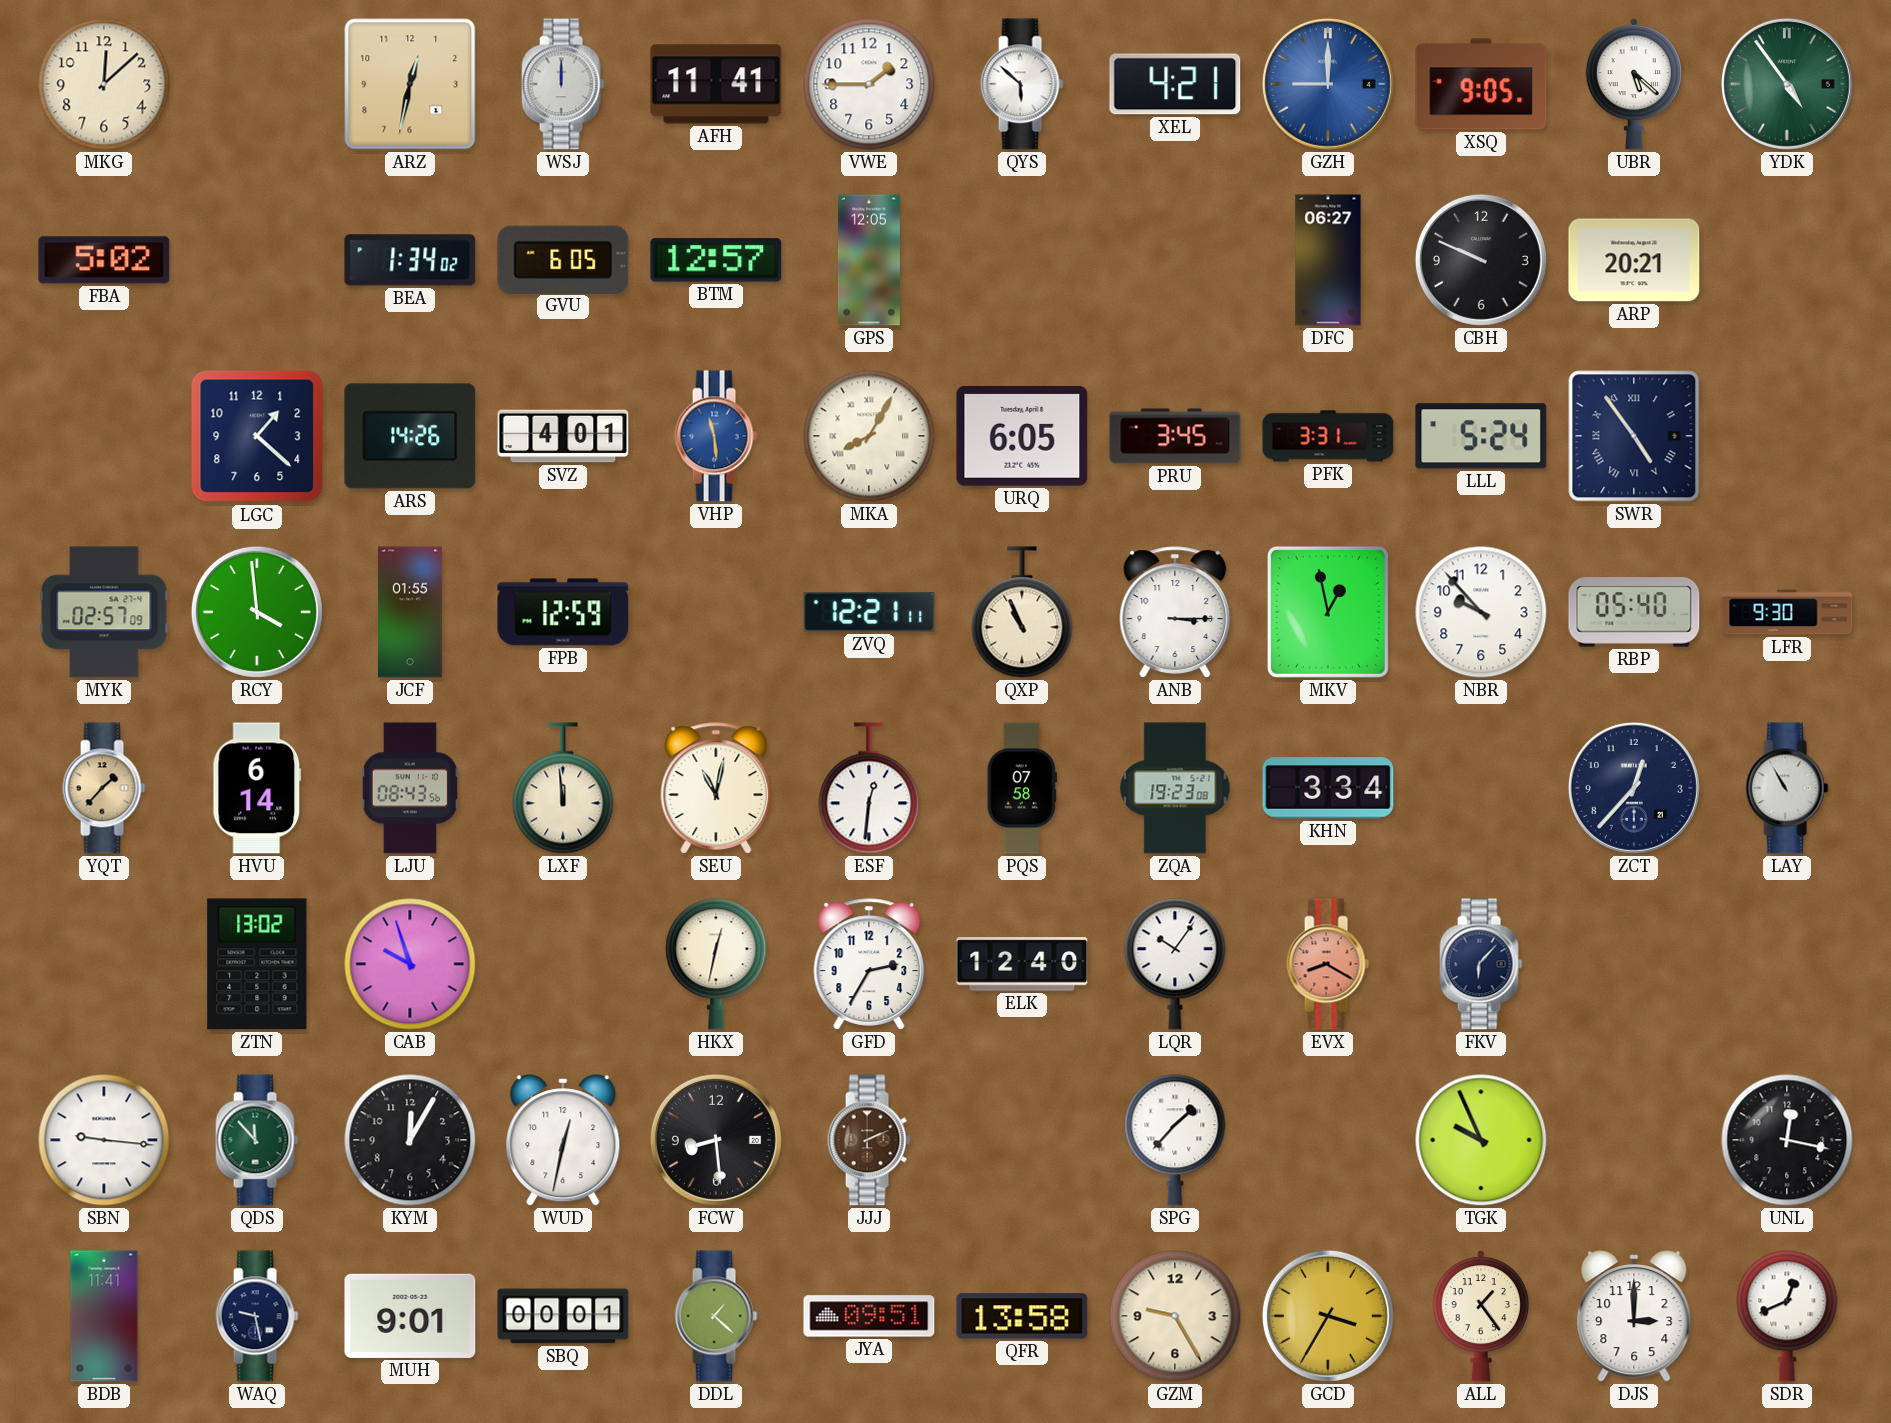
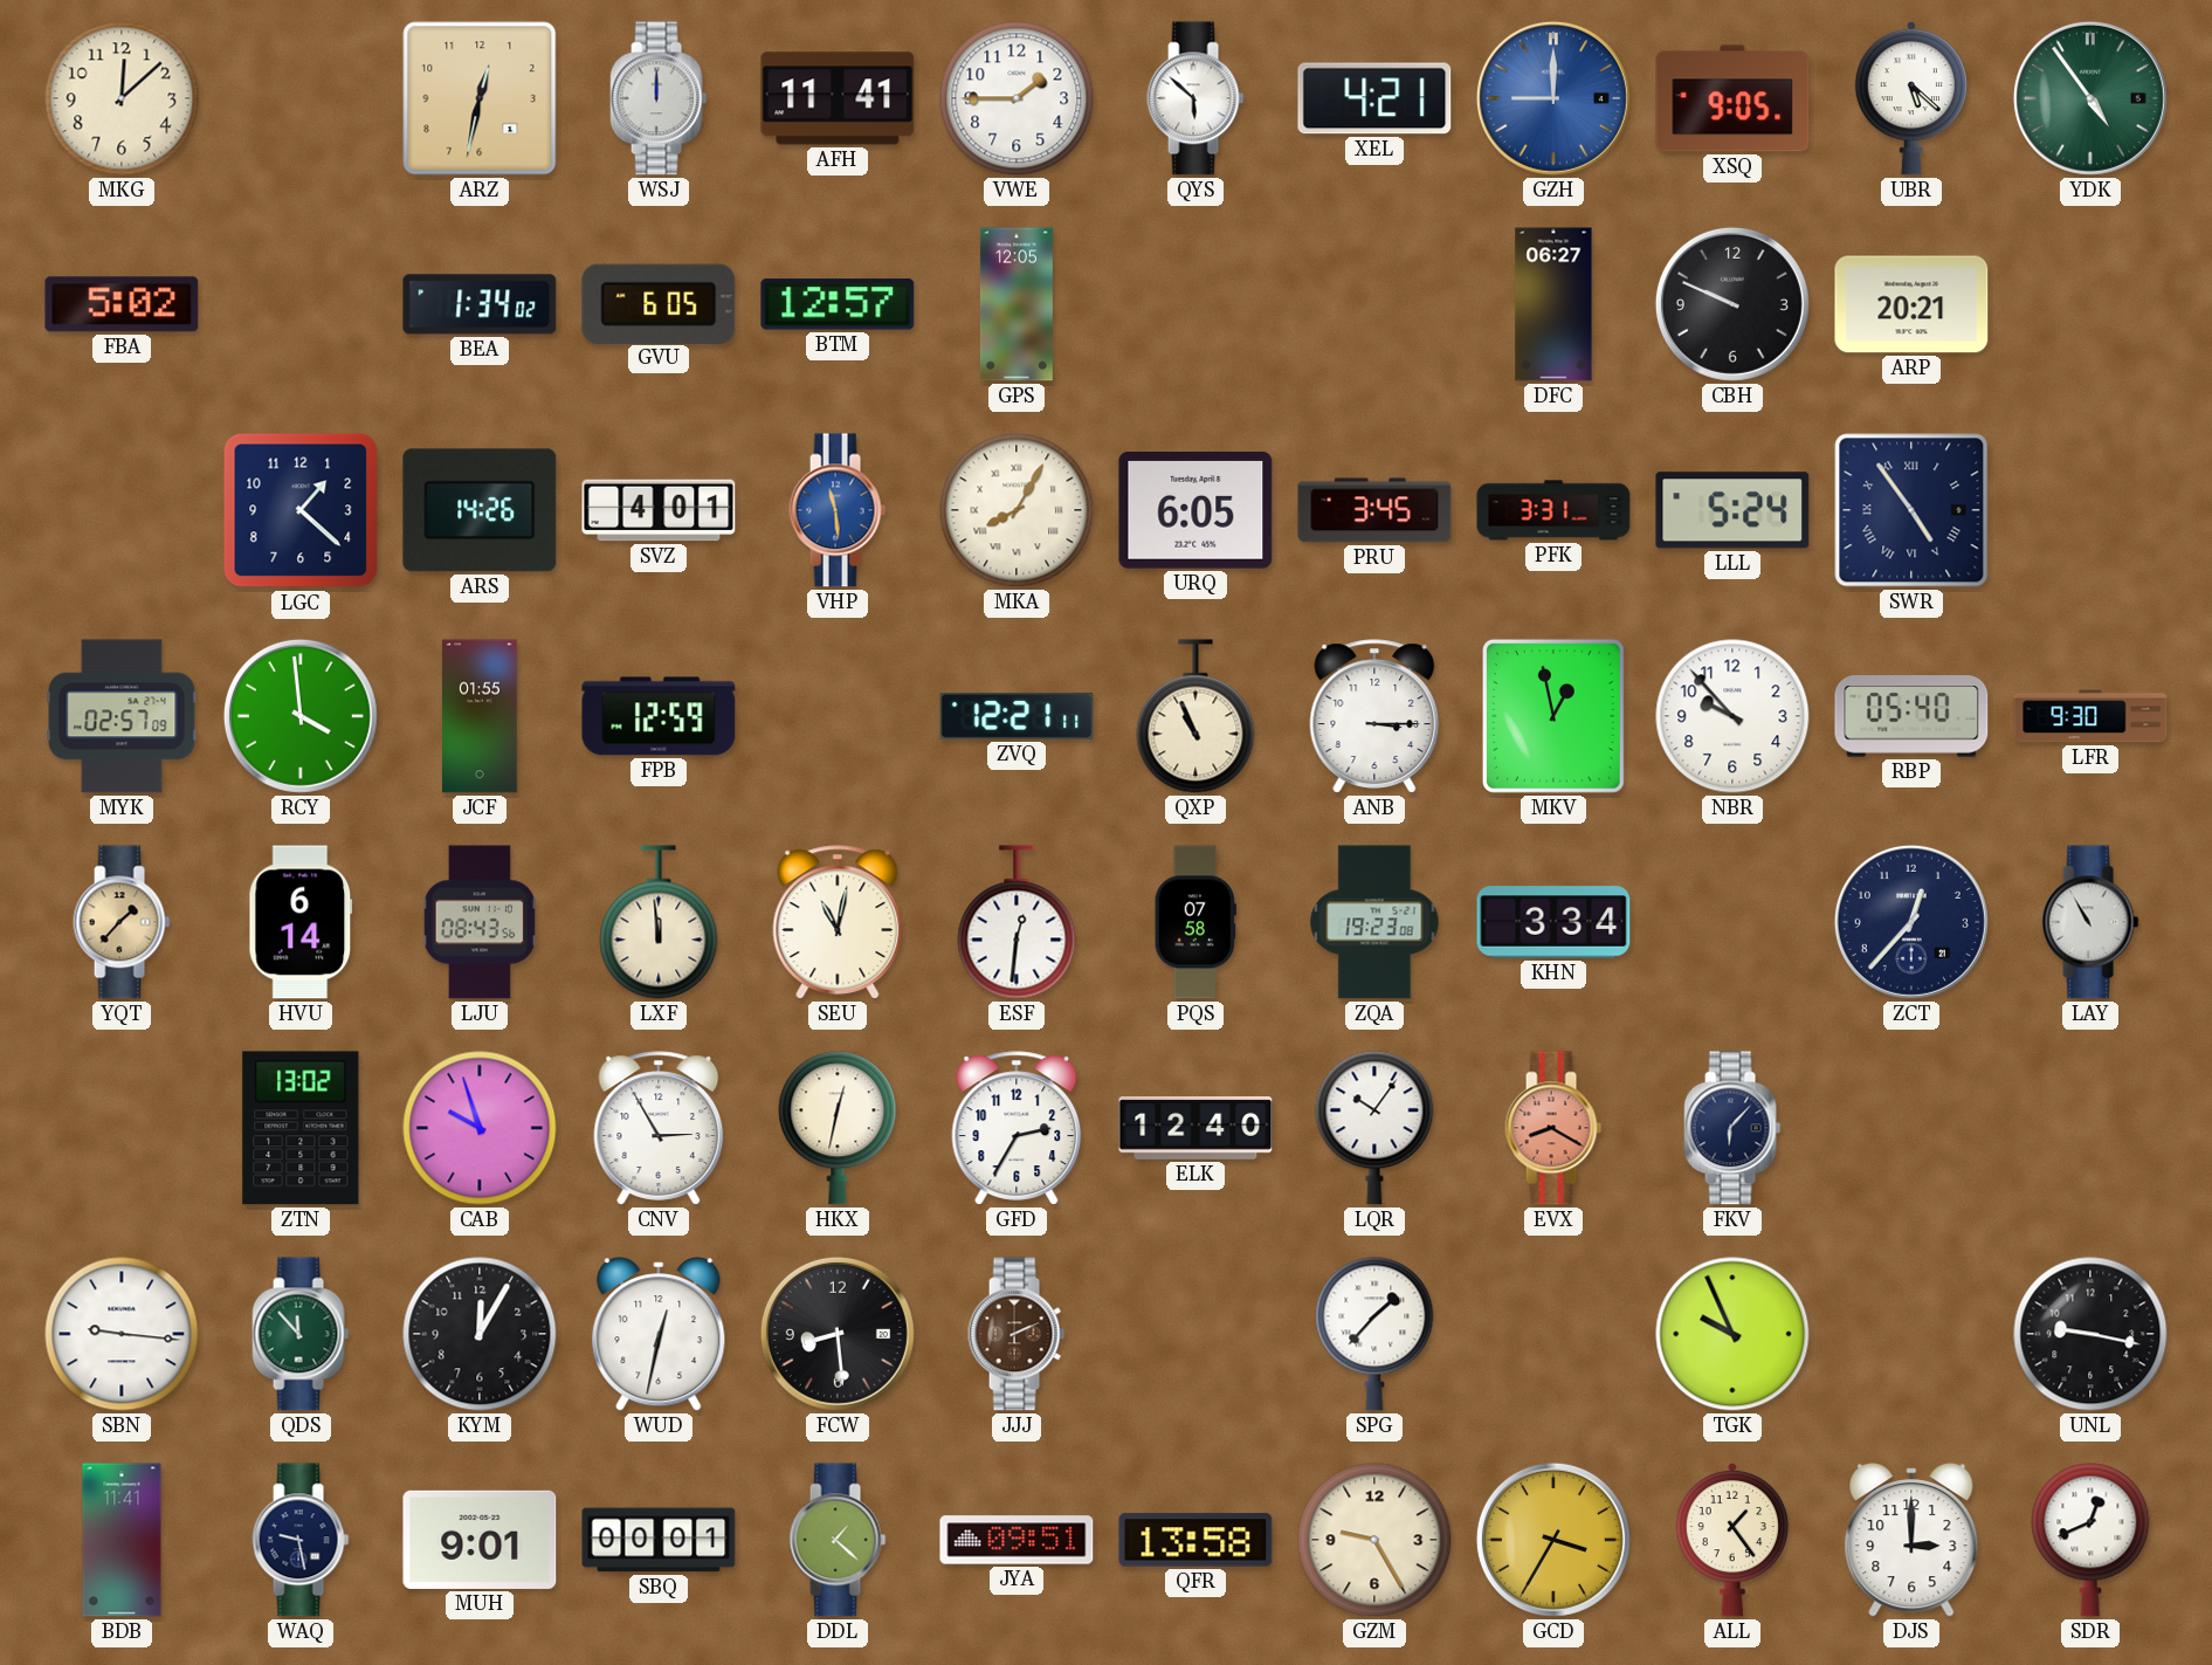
CNV: none -> 2:55
UNL: 12:17 -> 9:17
